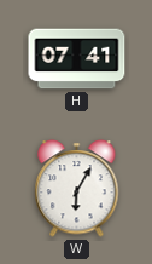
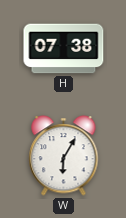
H: 07:41 -> 07:38
